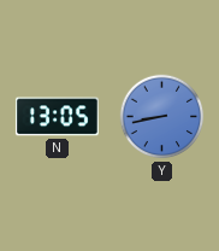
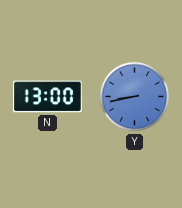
N: 13:05 -> 13:00
